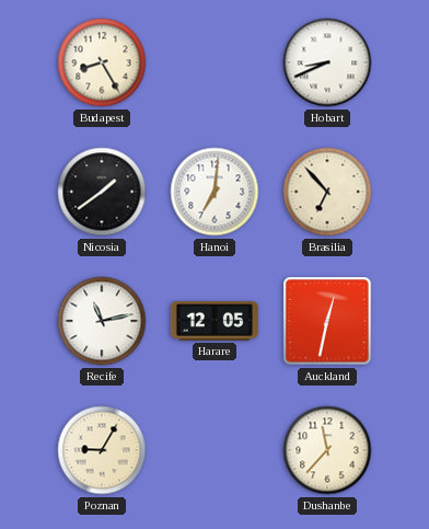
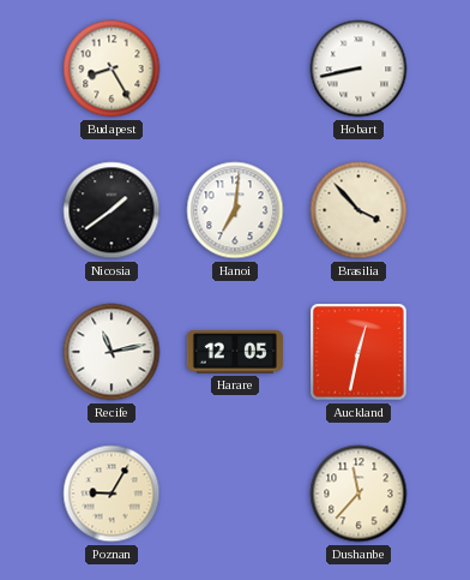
Hobart: 8:41 -> 8:43
Brasilia: 6:53 -> 3:53
